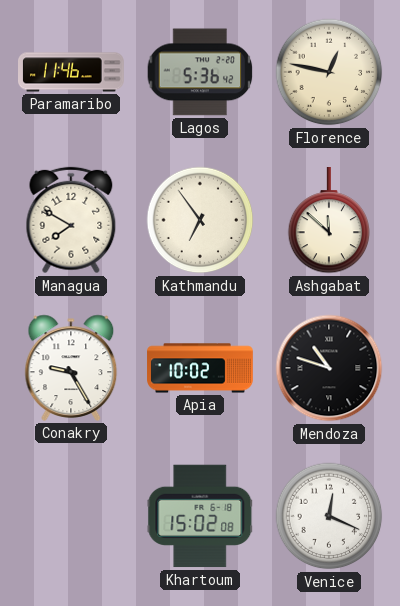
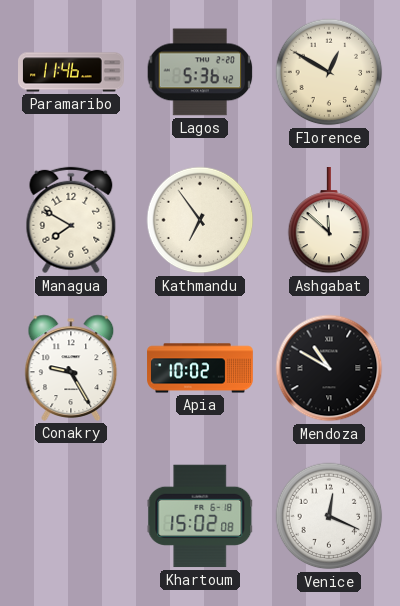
Florence: 12:47 -> 12:50
Mendoza: 10:48 -> 10:50
